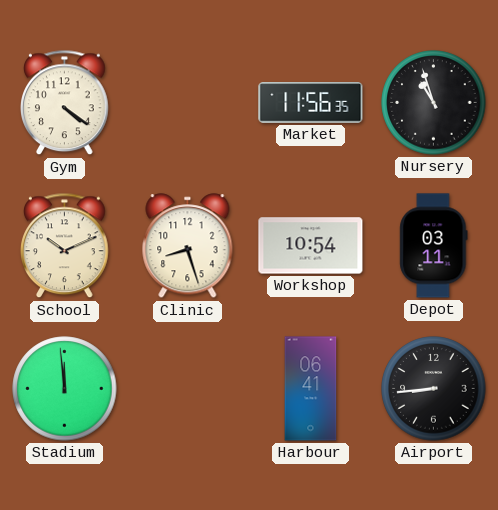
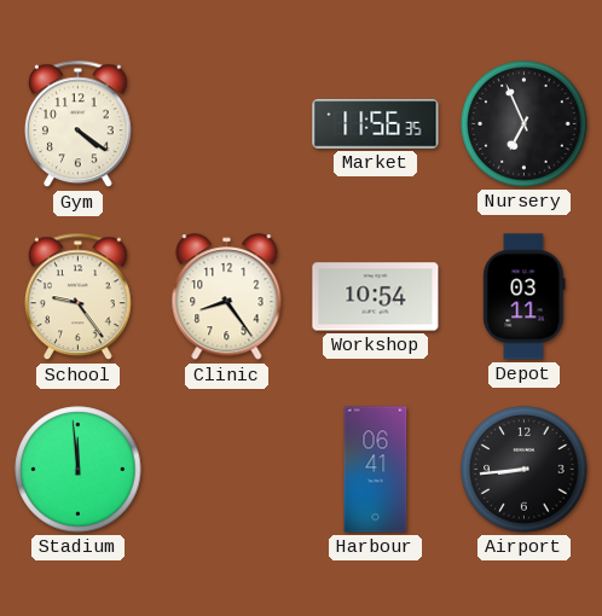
Nursery: 10:57 -> 6:56
School: 10:11 -> 9:24
Clinic: 8:27 -> 8:24
